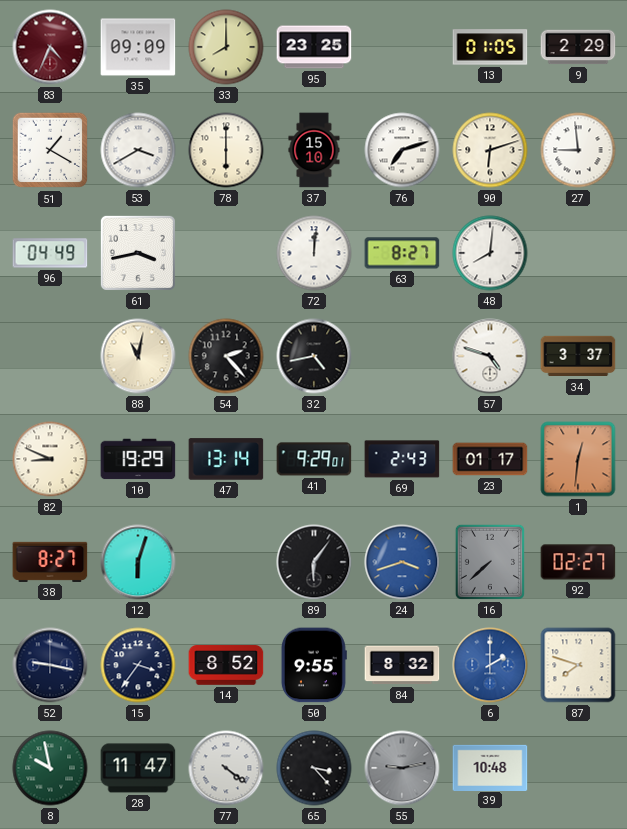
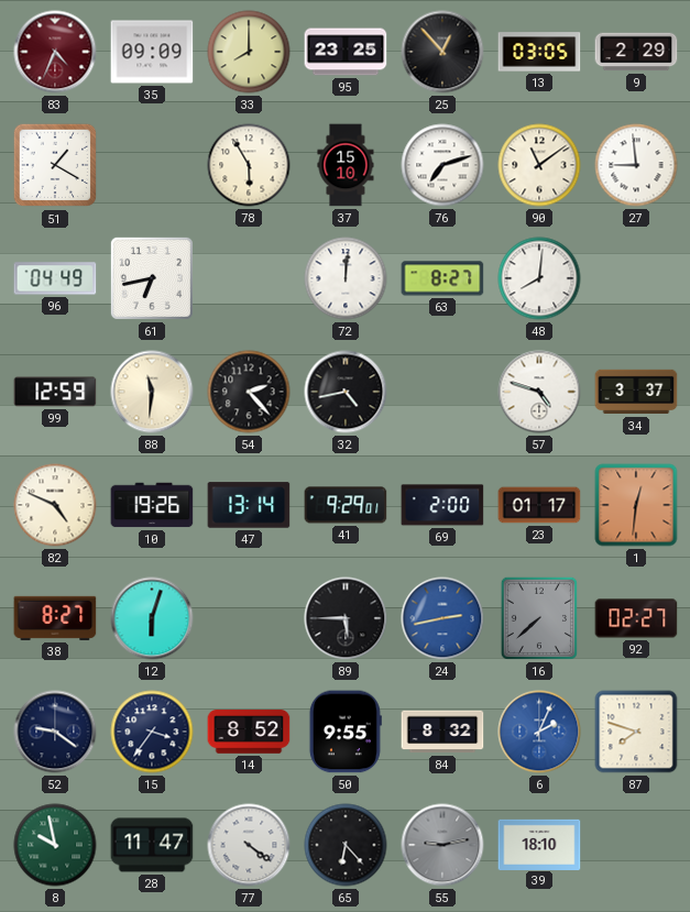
25: none -> 12:53
13: 01:05 -> 03:05
53: 3:40 -> none
78: 6:00 -> 5:55
90: 6:12 -> 11:09
61: 3:43 -> 6:43
99: none -> 12:59
88: 11:02 -> 11:31
82: 8:49 -> 4:49
10: 19:29 -> 19:26
69: 2:43 -> 2:00
89: 6:06 -> 5:45
24: 3:42 -> 2:43
52: 9:17 -> 9:21
6: 2:00 -> 2:04
65: 3:23 -> 6:23
39: 10:48 -> 18:10
